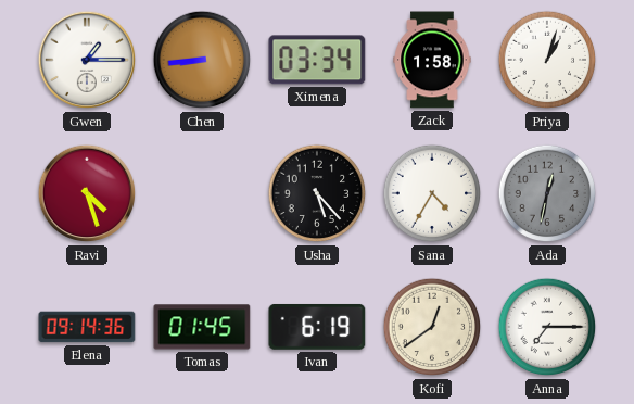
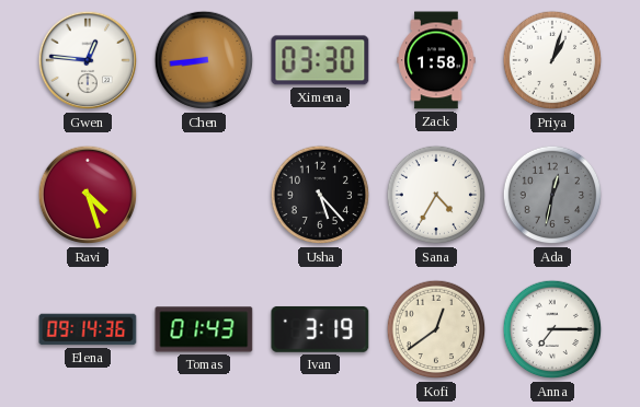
Gwen: 1:15 -> 12:46
Ximena: 03:34 -> 03:30
Tomas: 01:45 -> 01:43
Ivan: 6:19 -> 3:19
